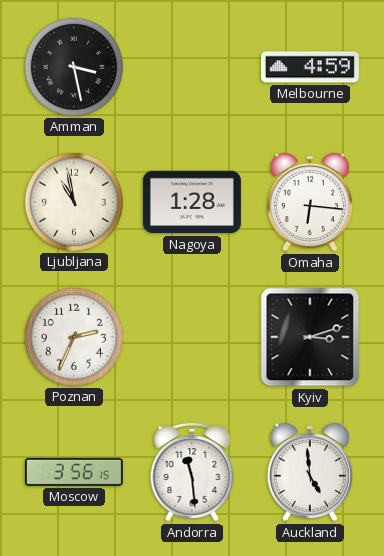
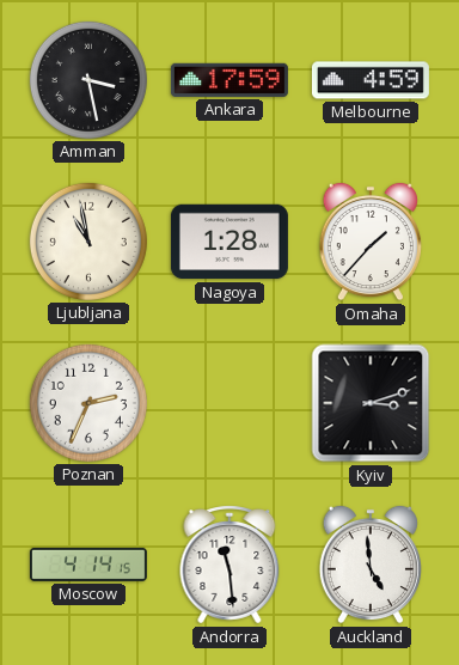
Ankara: none -> 17:59
Omaha: 6:16 -> 1:37
Moscow: 3:56 -> 4:14
